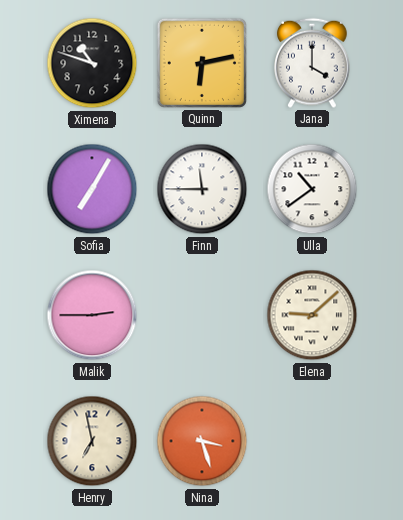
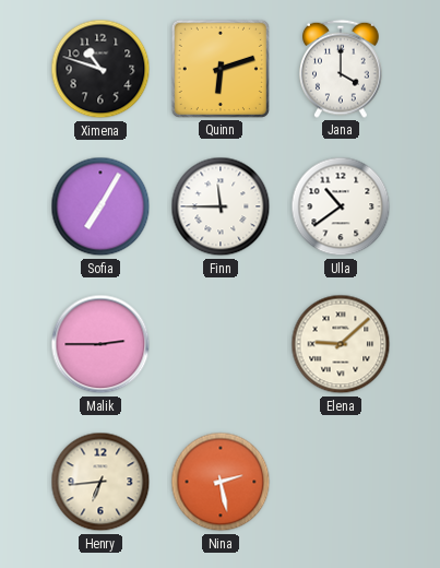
Quinn: 6:13 -> 6:12
Henry: 6:58 -> 6:44
Nina: 3:27 -> 2:28
